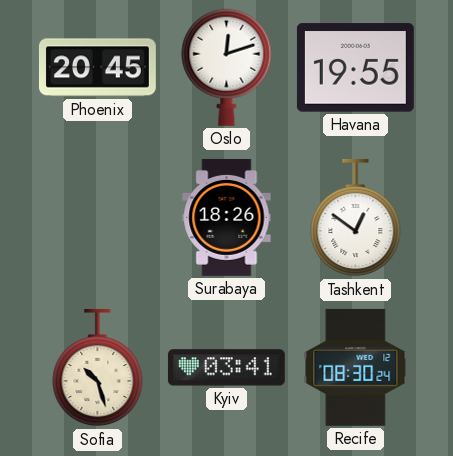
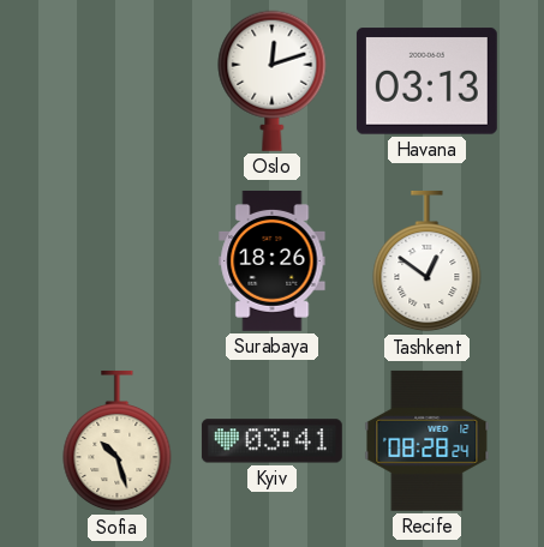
Phoenix: 20:45 -> none
Havana: 19:55 -> 03:13
Recife: 08:30 -> 08:28
